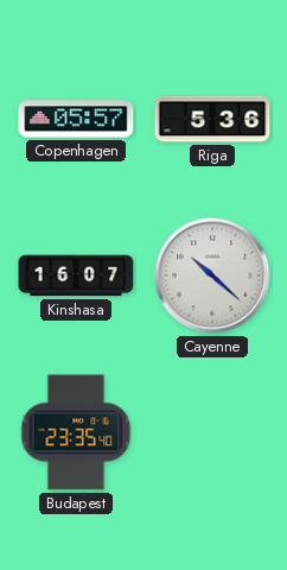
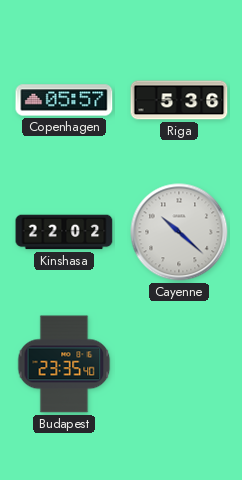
Kinshasa: 16:07 -> 22:02
